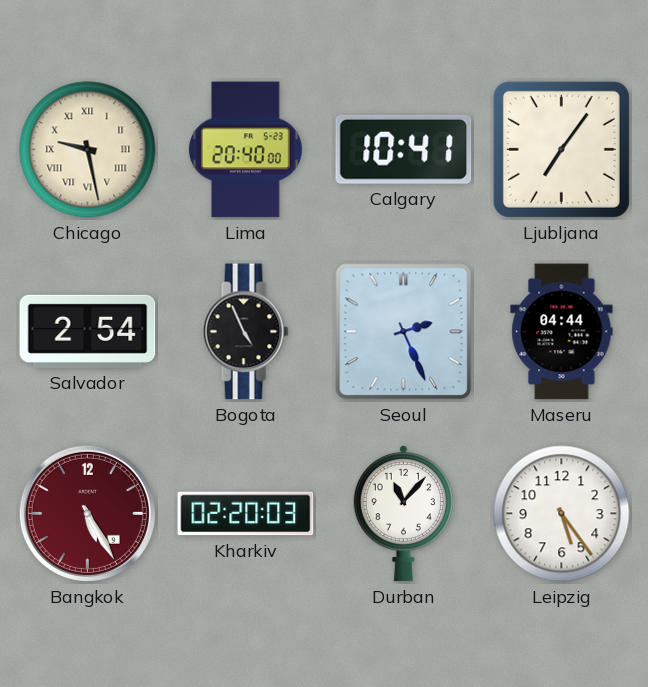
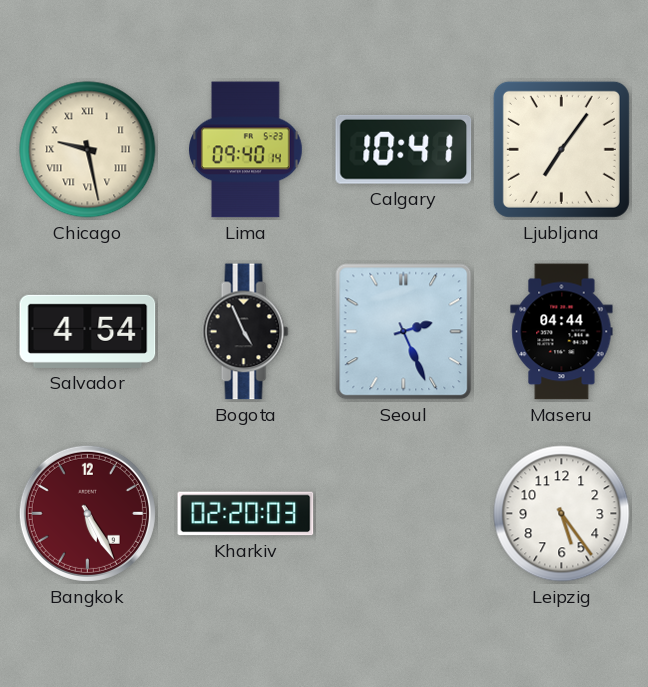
Lima: 20:40 -> 09:40
Salvador: 2:54 -> 4:54
Durban: 11:07 -> none
